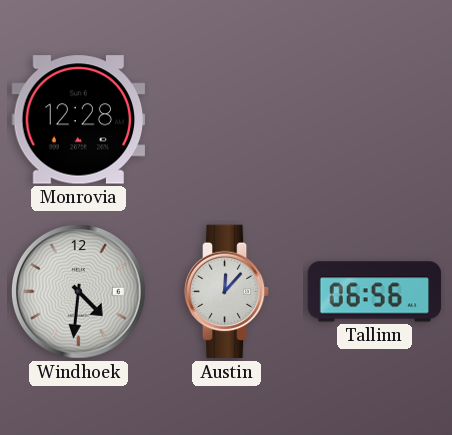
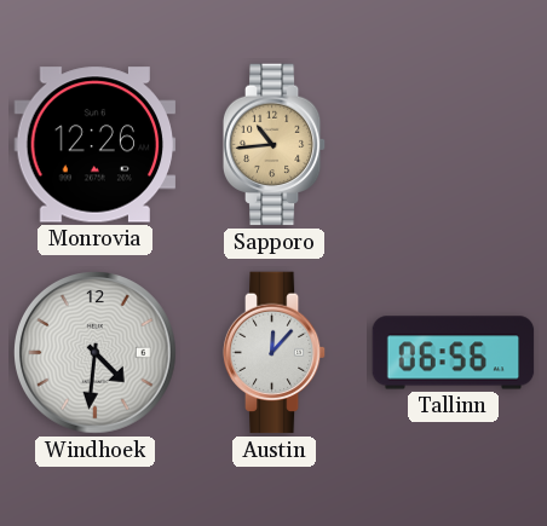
Monrovia: 12:28 -> 12:26
Sapporo: none -> 10:44
